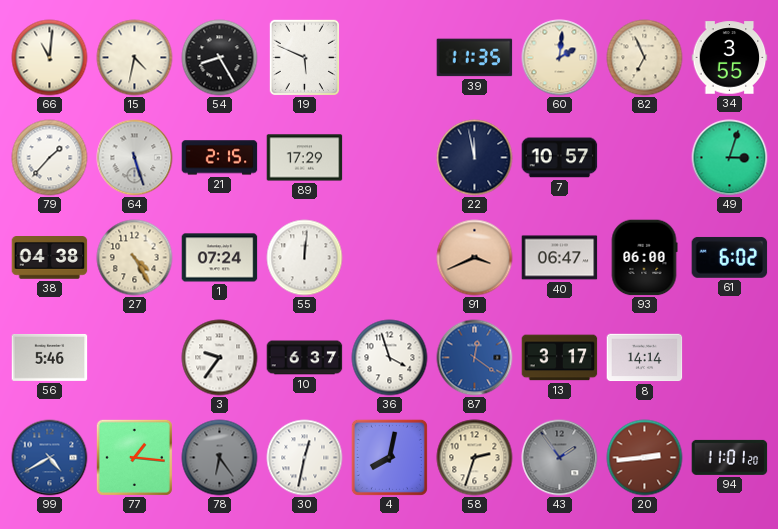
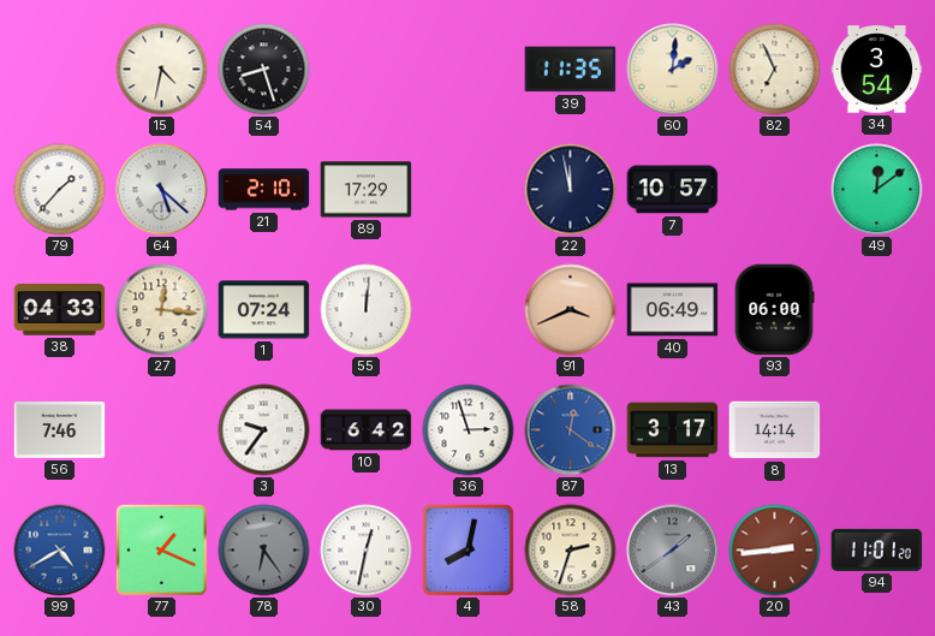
66: 11:01 -> none
54: 8:25 -> 8:27
19: 5:49 -> none
34: 3:55 -> 3:54
64: 5:27 -> 5:22
21: 2:15 -> 2:10
49: 3:03 -> 12:09
38: 04:38 -> 04:33
27: 4:25 -> 12:16
40: 06:47 -> 06:49
61: 6:02 -> none
56: 5:46 -> 7:46
10: 6:37 -> 6:42
36: 3:57 -> 2:57
77: 1:16 -> 1:19
43: 1:54 -> 1:39
